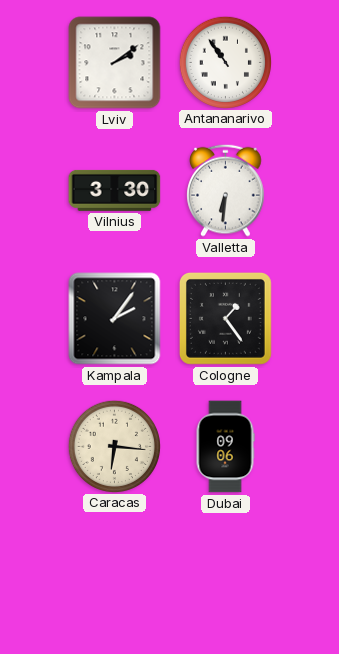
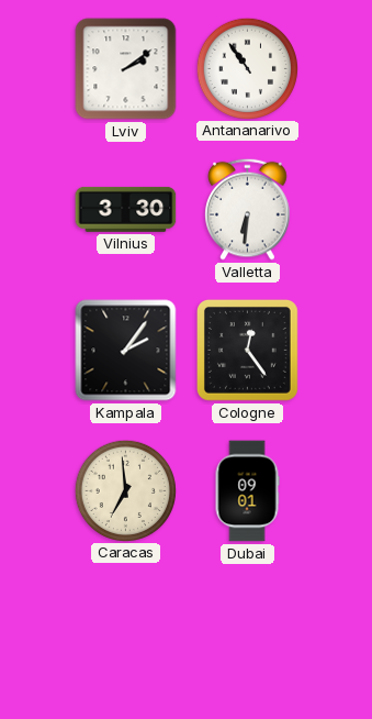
Cologne: 1:24 -> 12:24
Caracas: 6:16 -> 6:59
Dubai: 09:06 -> 09:01
